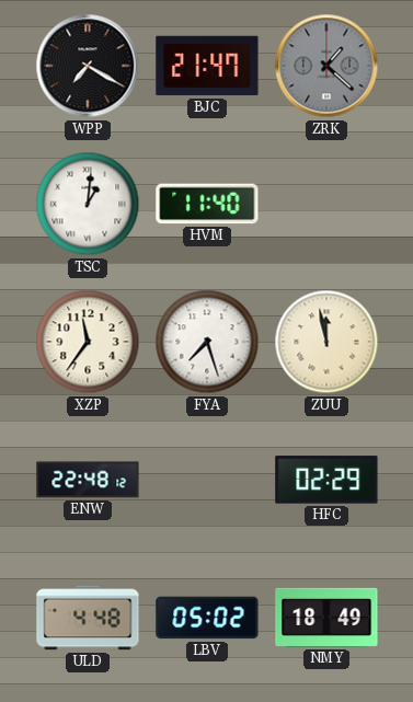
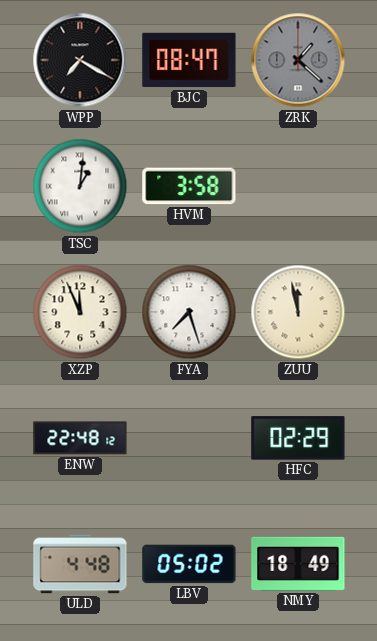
BJC: 21:47 -> 08:47
HVM: 11:40 -> 3:58
XZP: 11:36 -> 11:56
